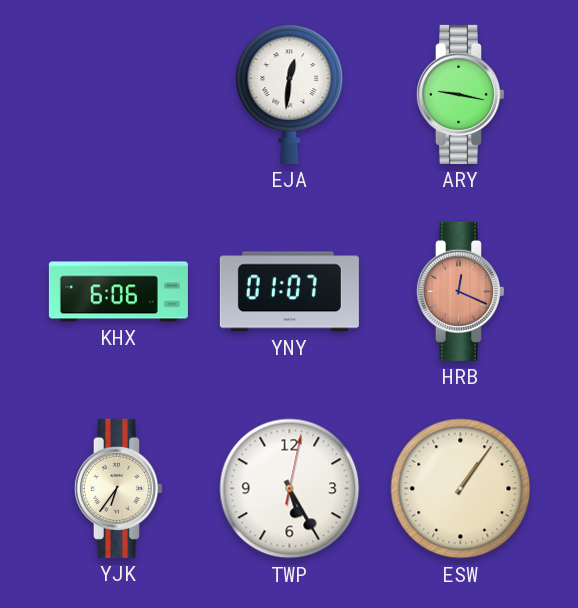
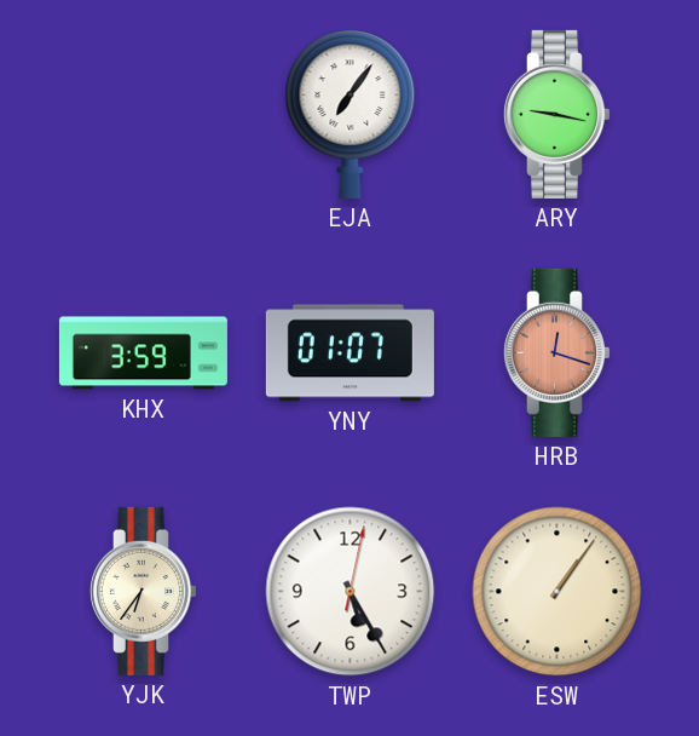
EJA: 12:31 -> 7:06
KHX: 6:06 -> 3:59
HRB: 12:19 -> 12:18
